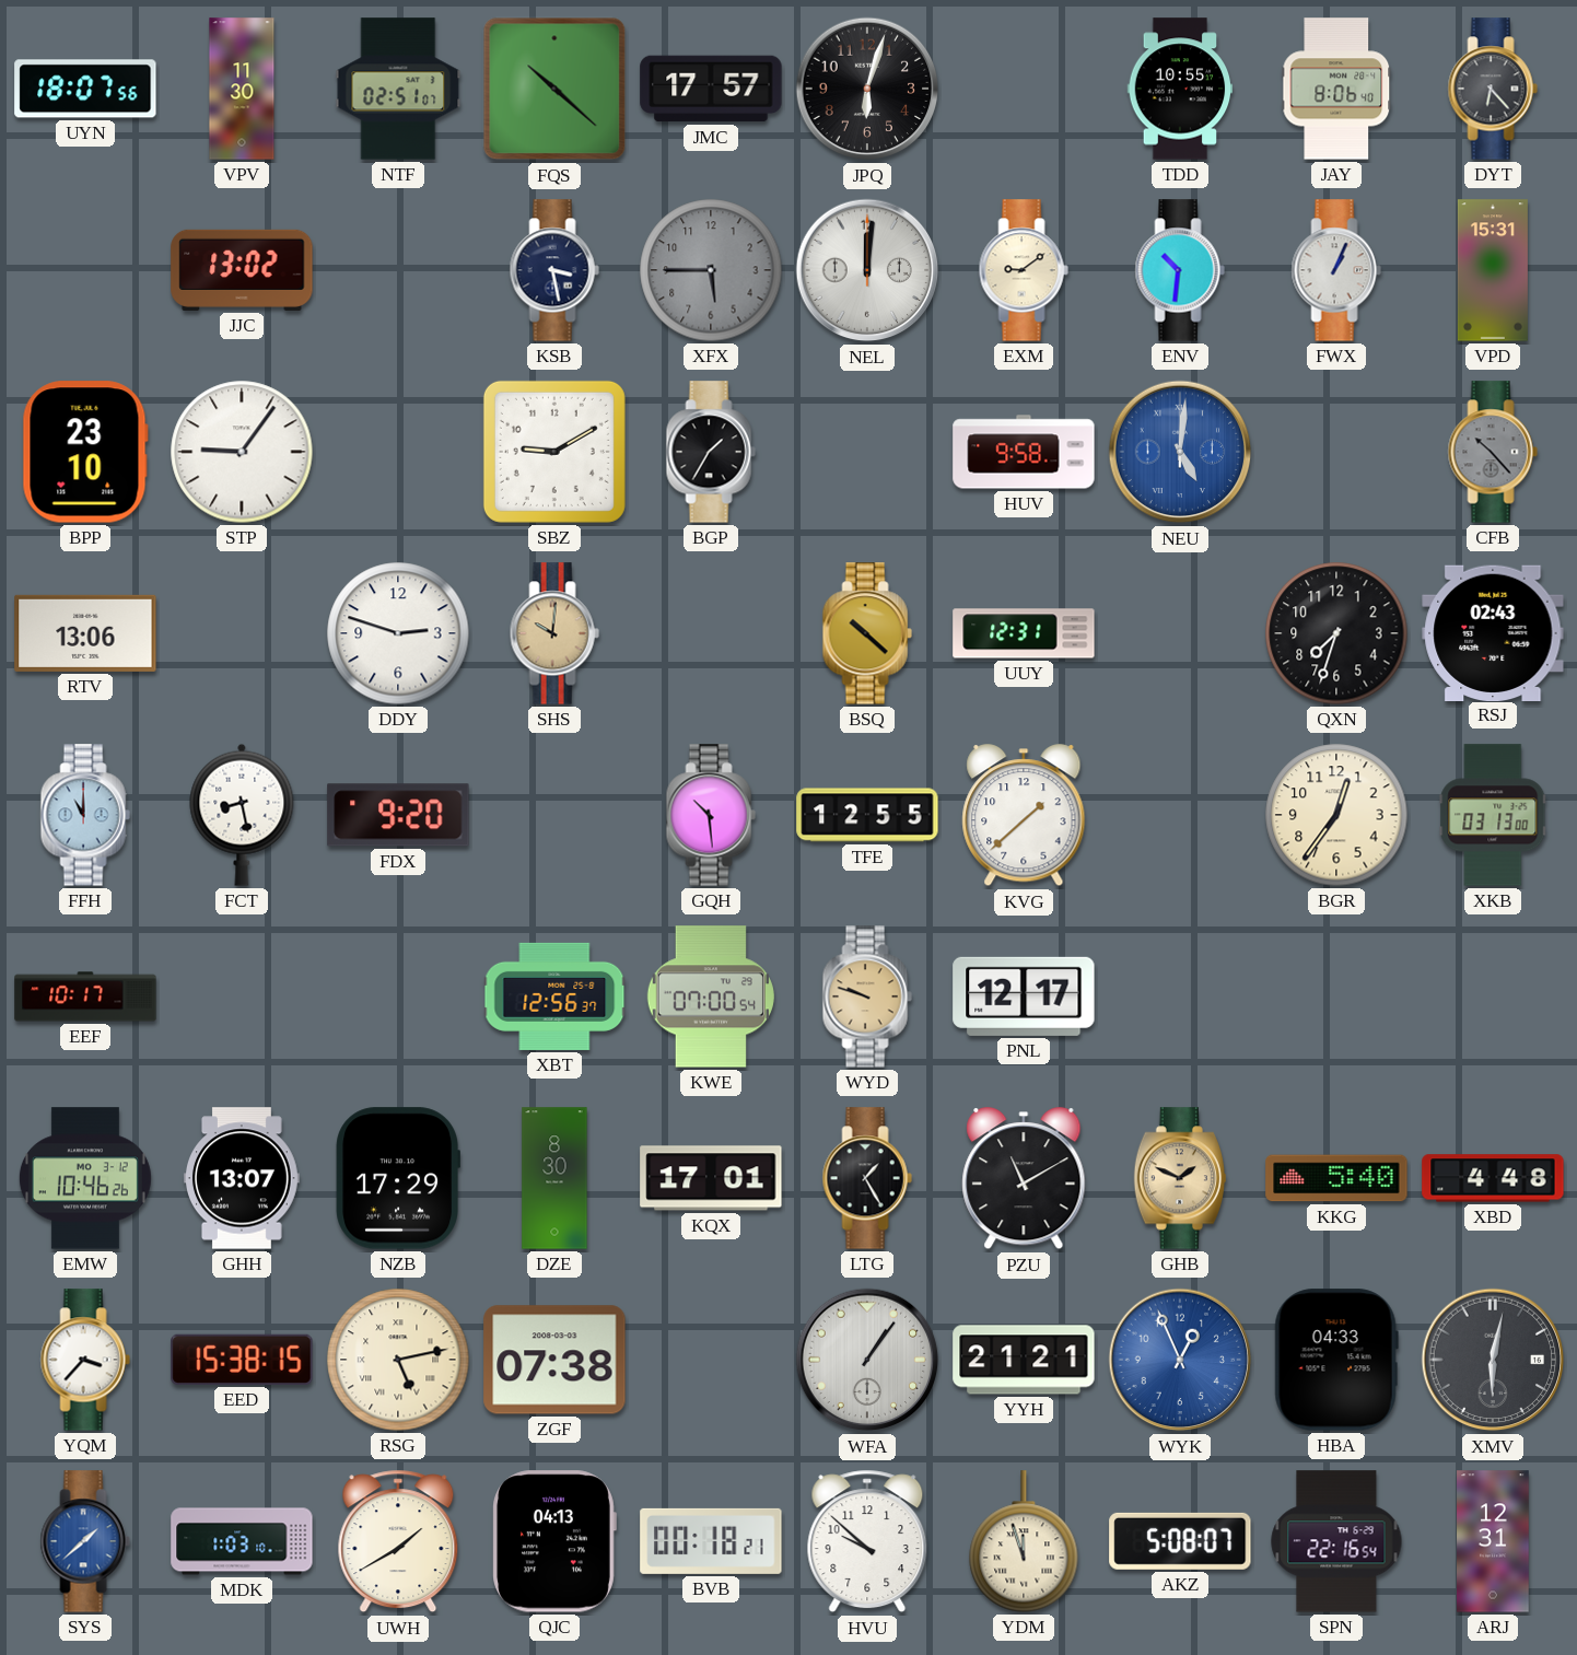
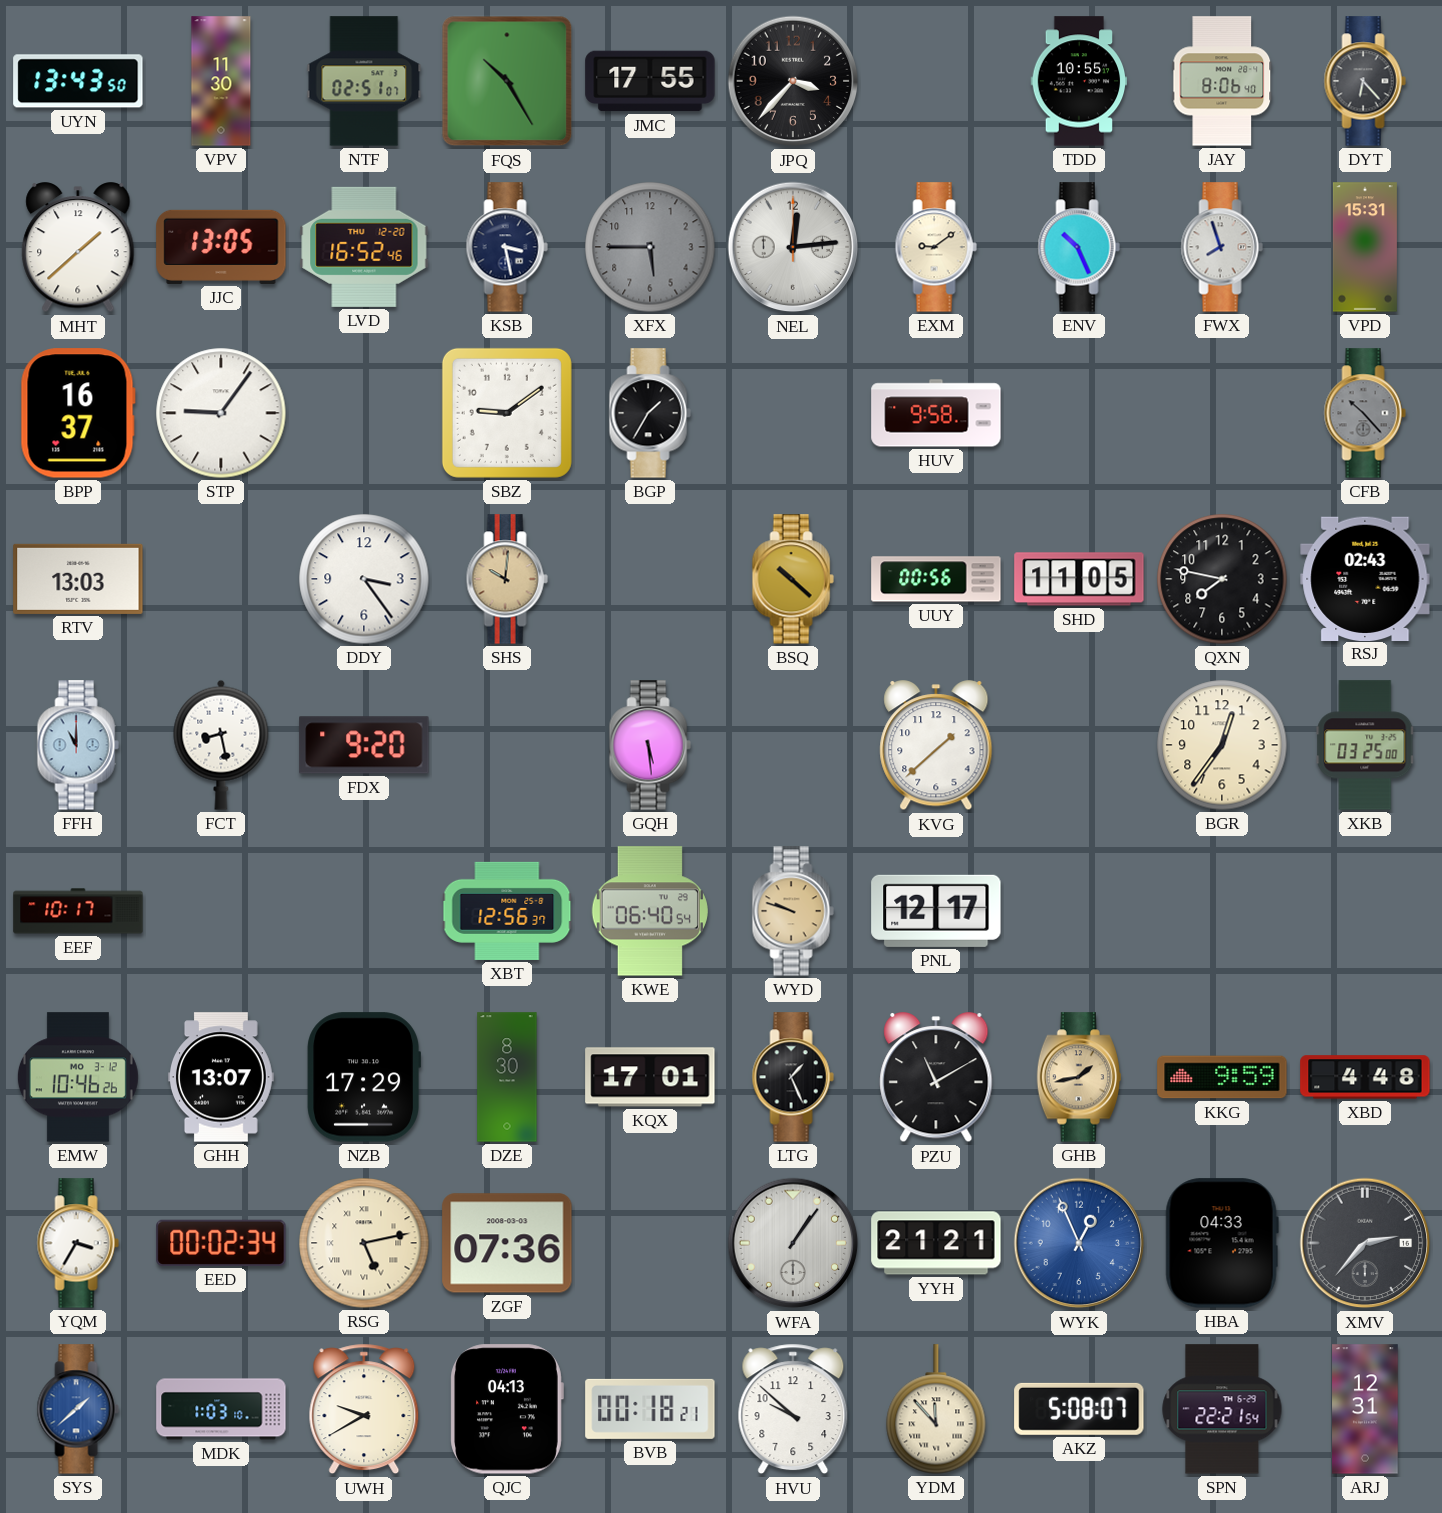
UYN: 18:07 -> 13:43
FQS: 10:22 -> 10:25
JMC: 17:57 -> 17:55
JPQ: 6:03 -> 3:37
MHT: none -> 1:38
JJC: 13:02 -> 13:05
LVD: none -> 16:52
NEL: 12:01 -> 12:14
ENV: 10:31 -> 10:26
FWX: 1:04 -> 7:57
BPP: 23:10 -> 16:37
SBZ: 9:10 -> 9:09
NEU: 5:01 -> none
RTV: 13:06 -> 13:03
DDY: 2:48 -> 3:24
UUY: 12:31 -> 00:56
SHD: none -> 11:05
QXN: 7:33 -> 7:47
GQH: 10:29 -> 5:29
TFE: 12:55 -> none
XKB: 03:13 -> 03:25
KWE: 07:00 -> 06:40
LTG: 1:25 -> 1:26
GHB: 1:49 -> 1:43
KKG: 5:40 -> 9:59
YQM: 3:37 -> 3:35
EED: 15:38 -> 00:02
ZGF: 07:38 -> 07:36
XMV: 6:02 -> 2:37
UWH: 1:40 -> 9:40
YDM: 11:57 -> 11:53
SPN: 22:16 -> 22:21
